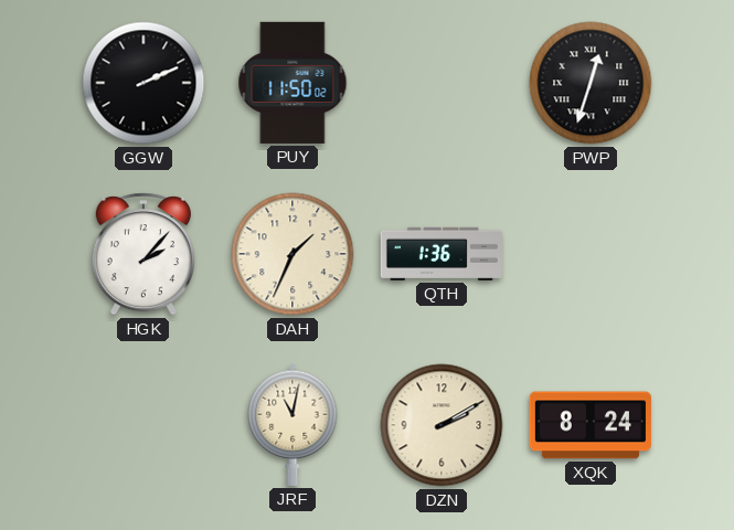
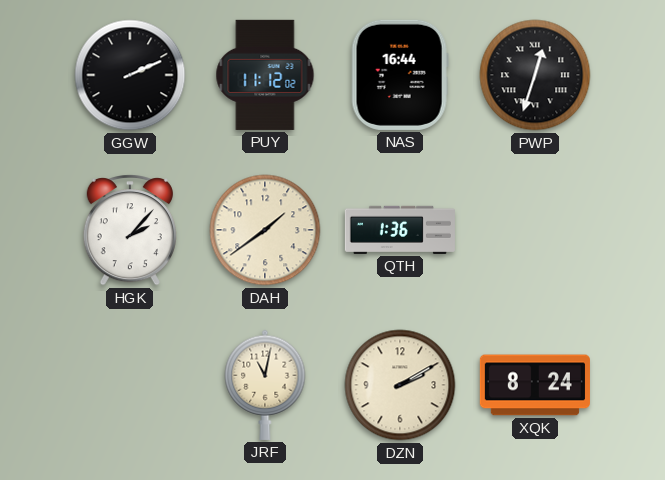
PUY: 11:50 -> 11:12
NAS: none -> 16:44
DAH: 1:34 -> 1:39
